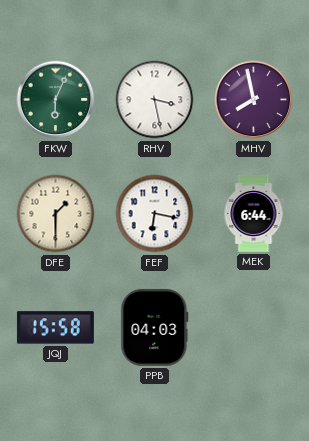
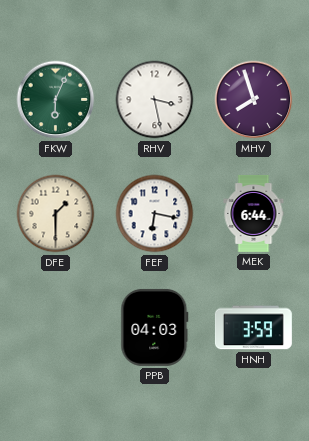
MHV: 7:58 -> 7:57
JQJ: 15:58 -> none
HNH: none -> 3:59
